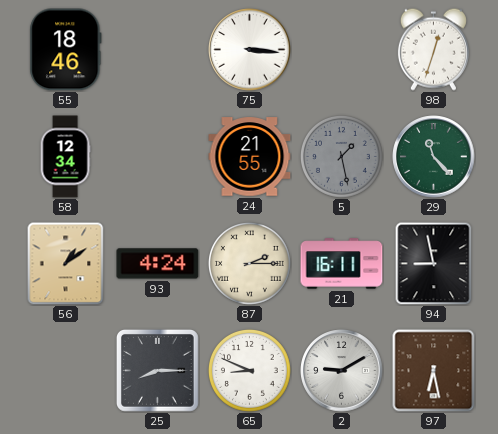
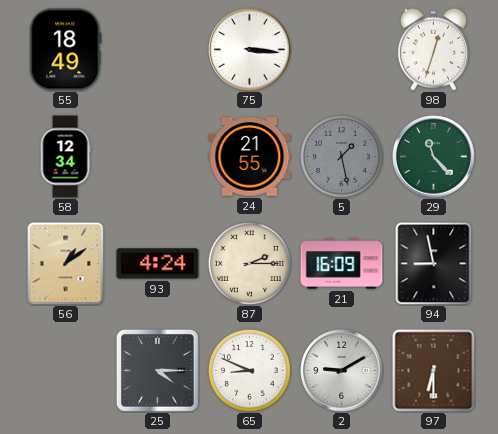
55: 18:46 -> 18:49
21: 16:11 -> 16:09
25: 8:15 -> 4:15
97: 6:28 -> 6:30
